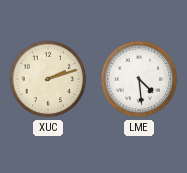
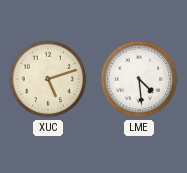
XUC: 2:12 -> 5:12
